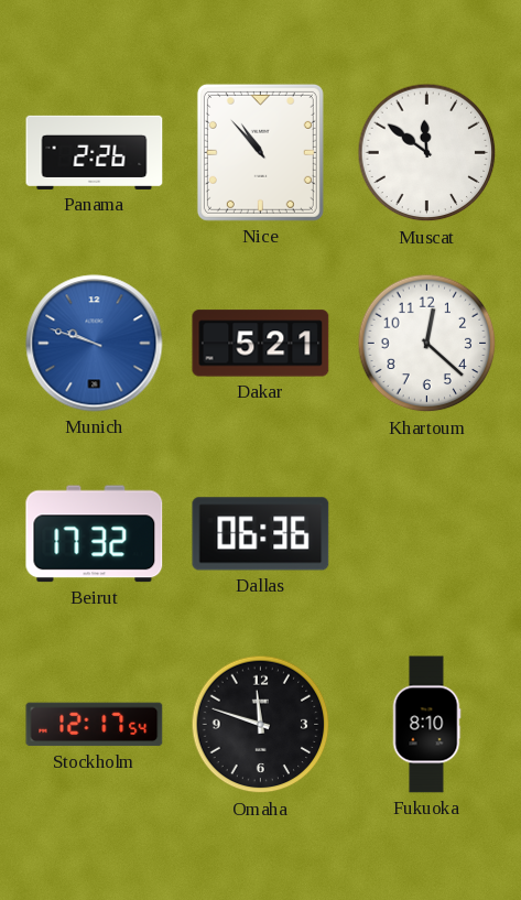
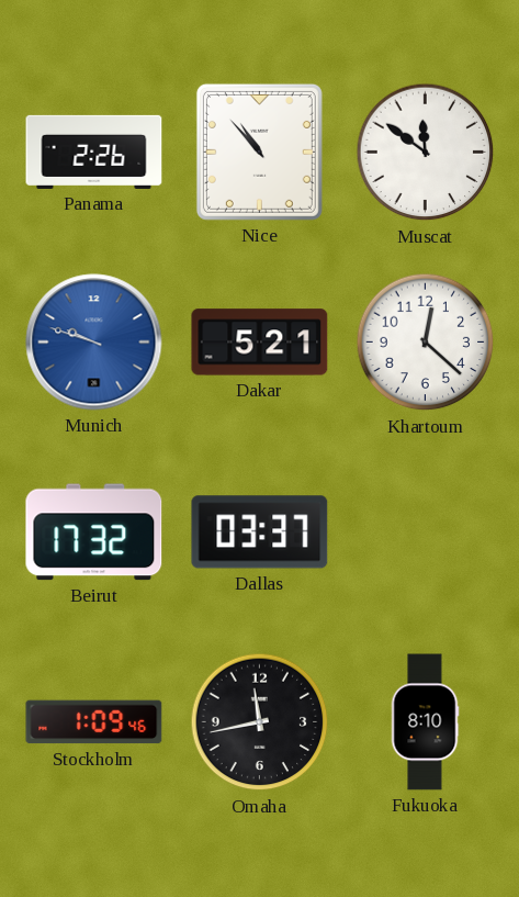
Dallas: 06:36 -> 03:37
Stockholm: 12:17 -> 1:09
Omaha: 11:48 -> 11:43
